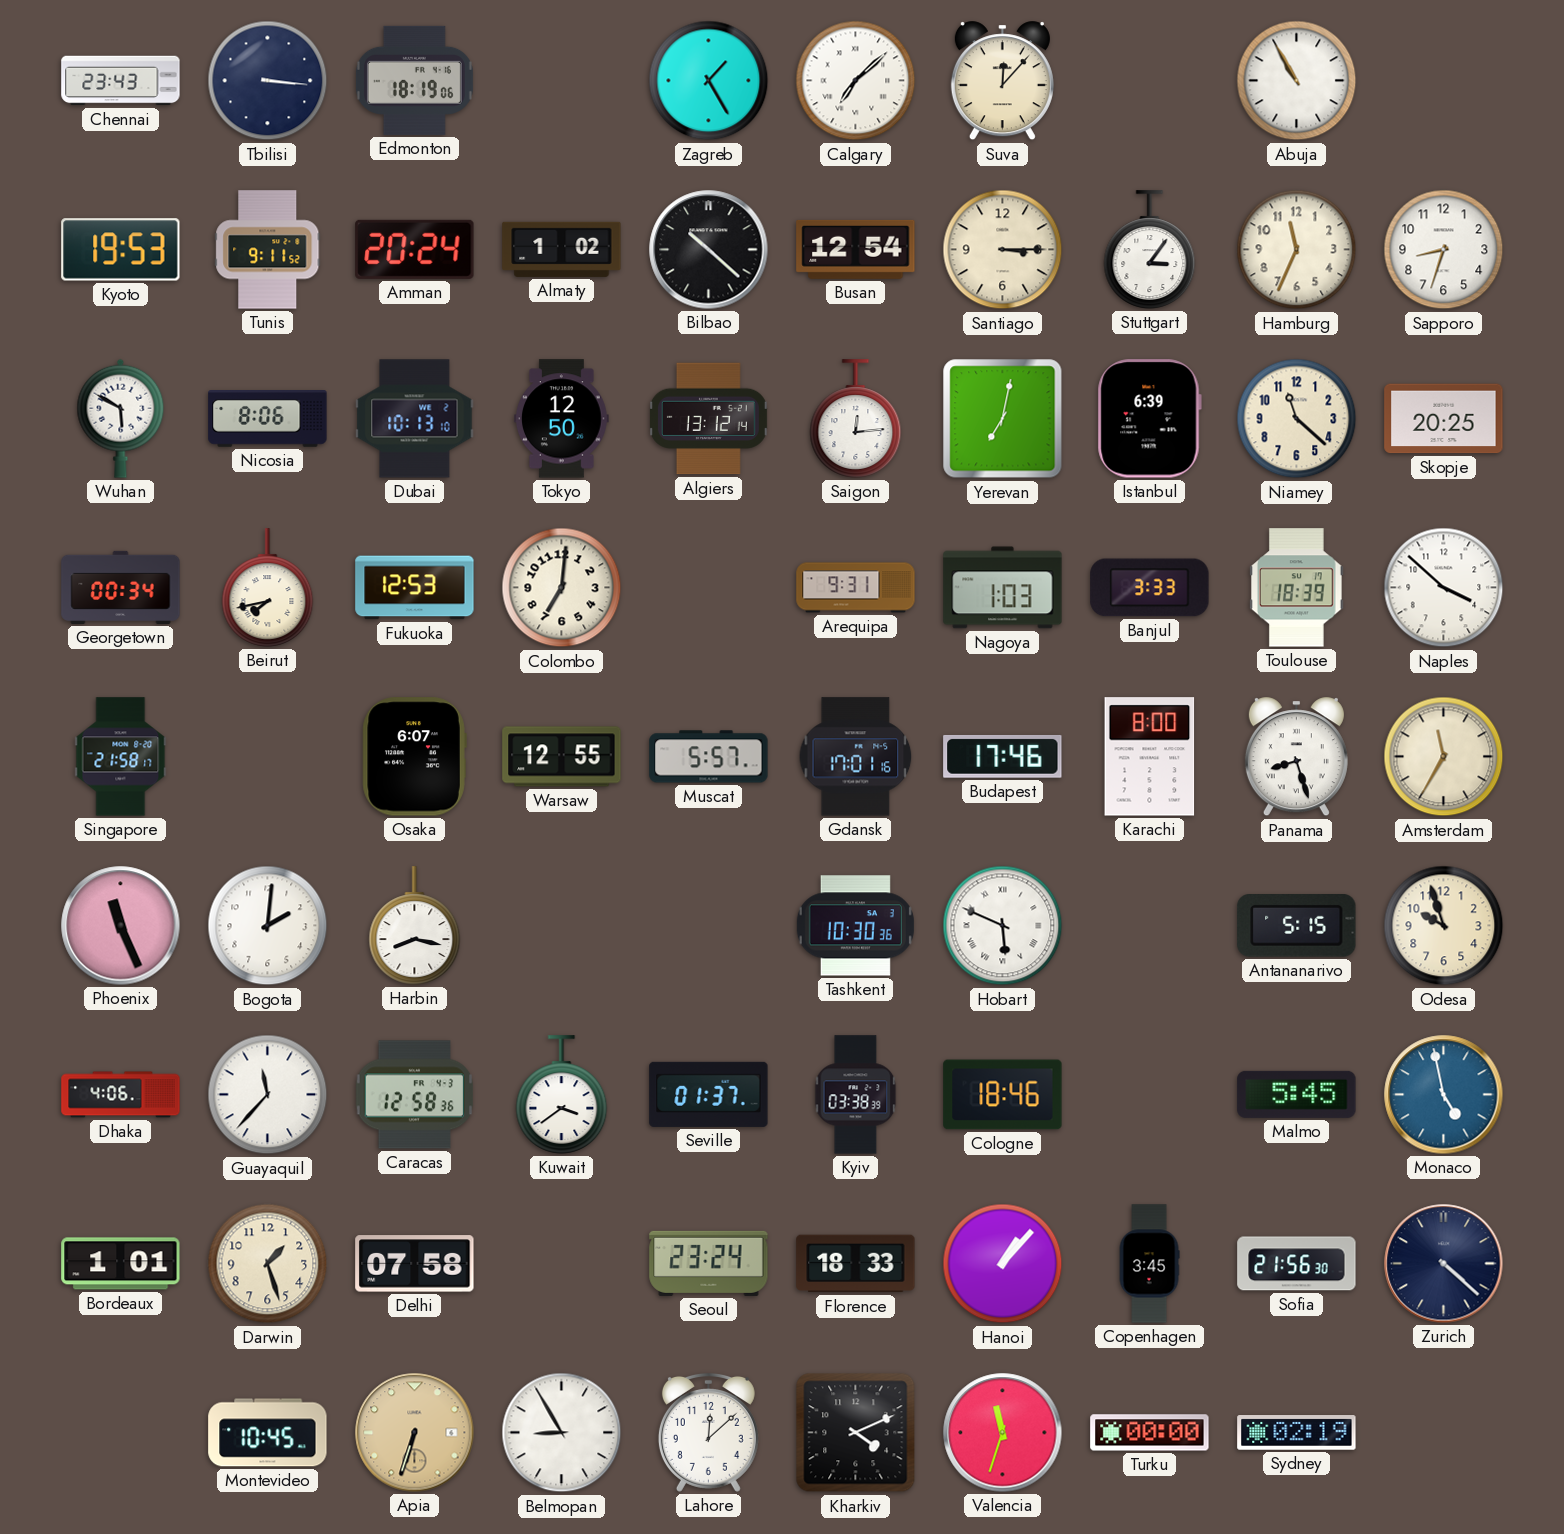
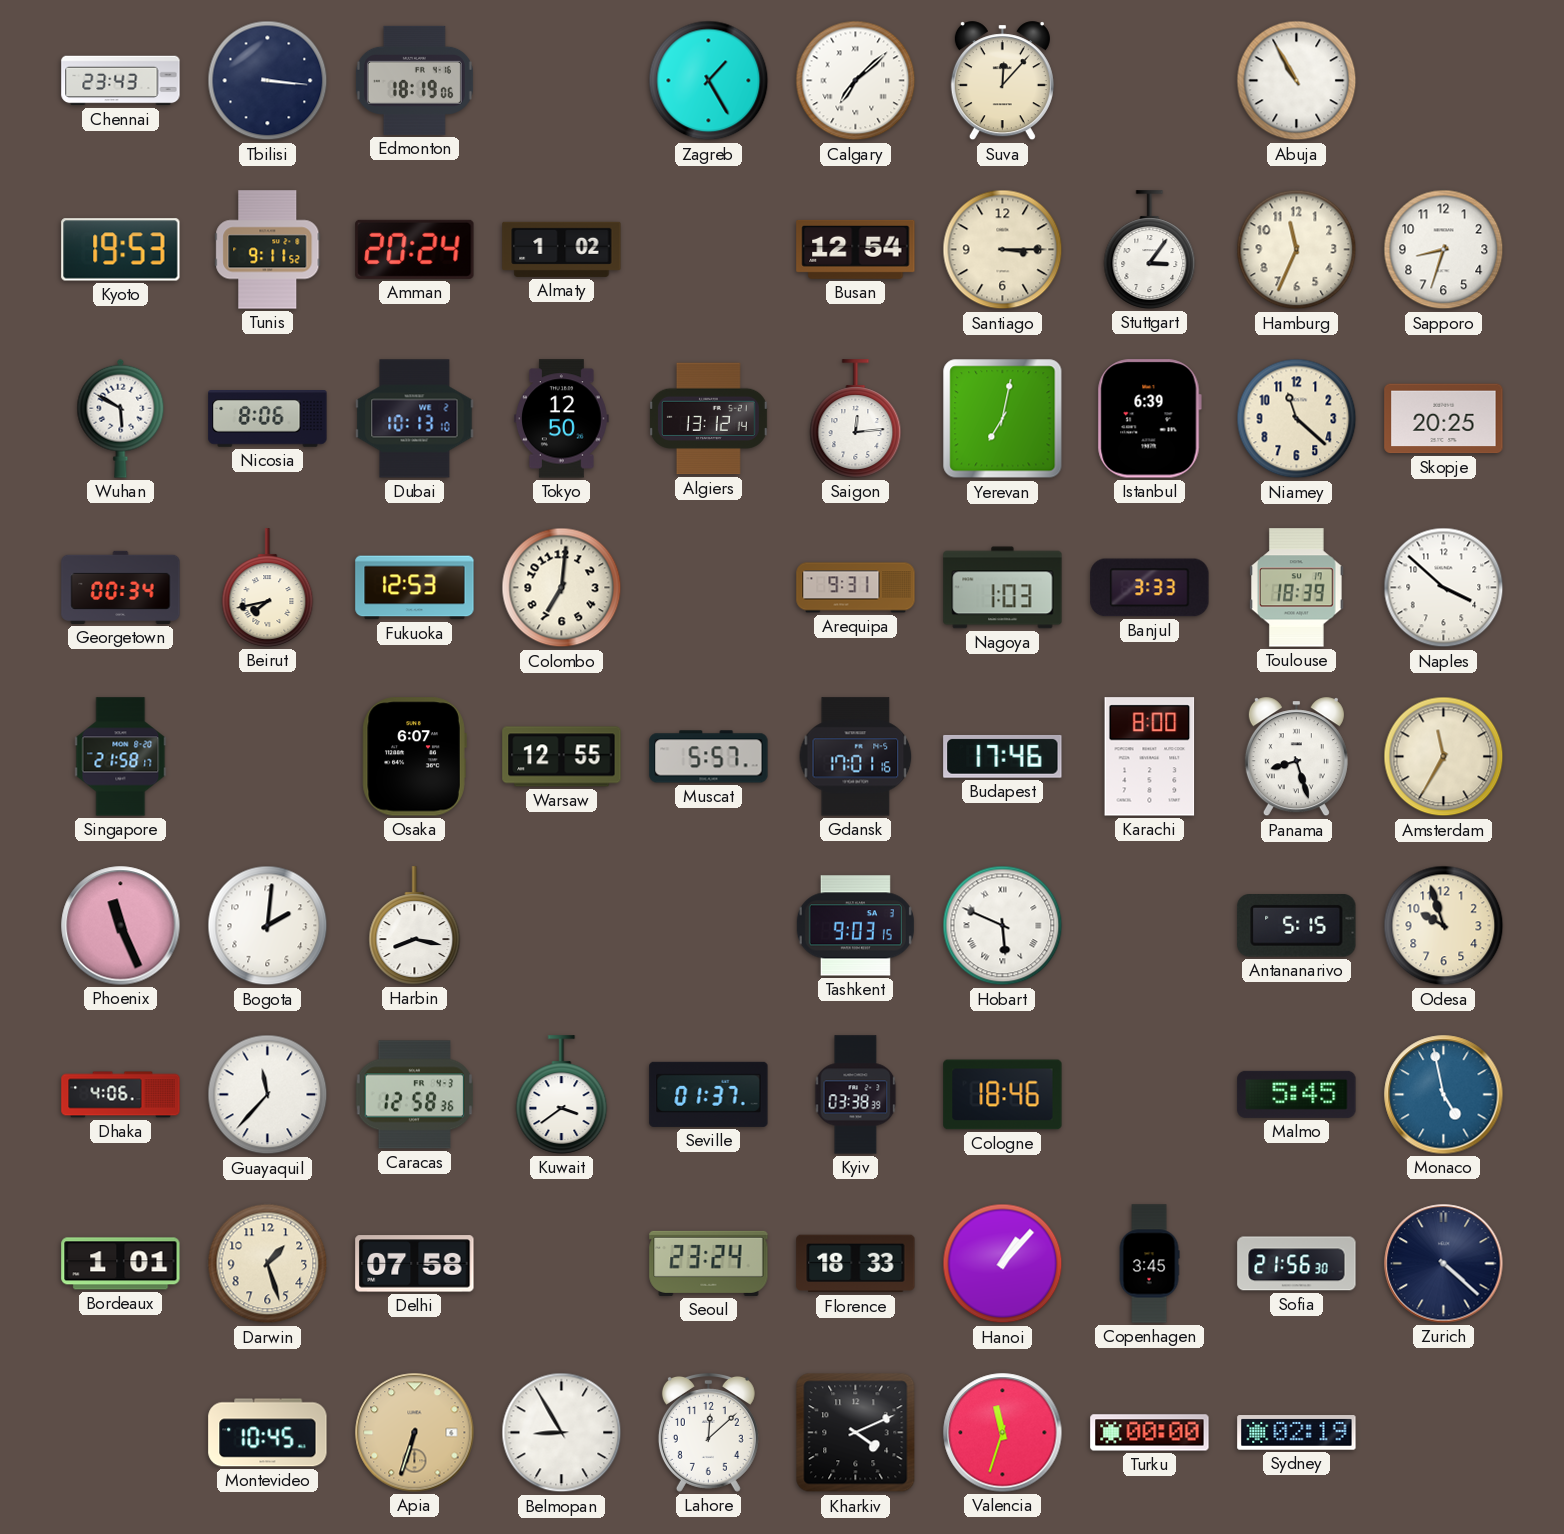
Bilbao: 10:22 -> none
Tashkent: 10:30 -> 9:03
